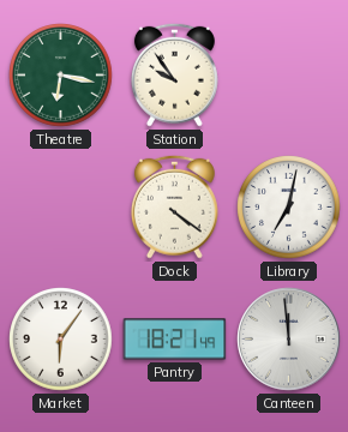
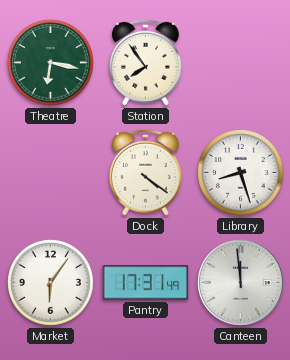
Station: 9:54 -> 7:54
Library: 7:02 -> 8:27
Pantry: 18:21 -> 17:31
